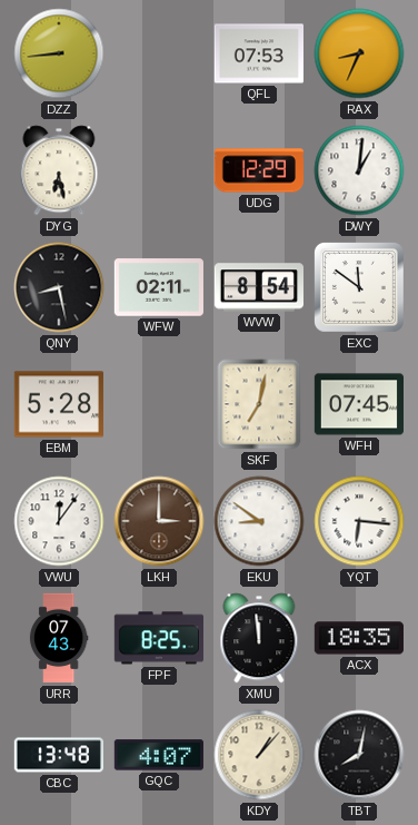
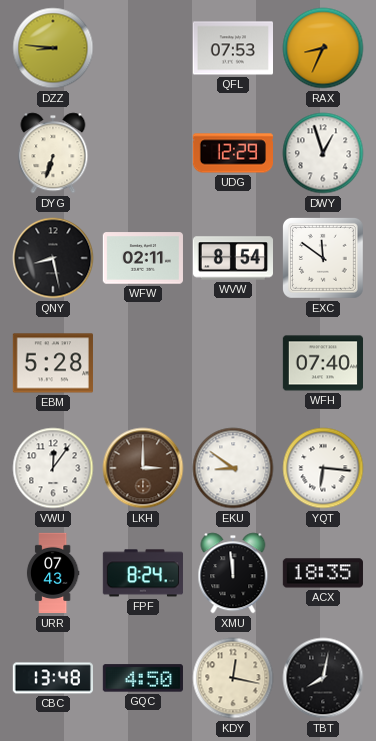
DZZ: 8:44 -> 8:46
DYG: 6:28 -> 6:33
DWY: 1:01 -> 12:57
SKF: 7:02 -> none
WFH: 07:45 -> 07:40
FPF: 8:25 -> 8:24
GQC: 4:07 -> 4:50
KDY: 1:07 -> 12:17
